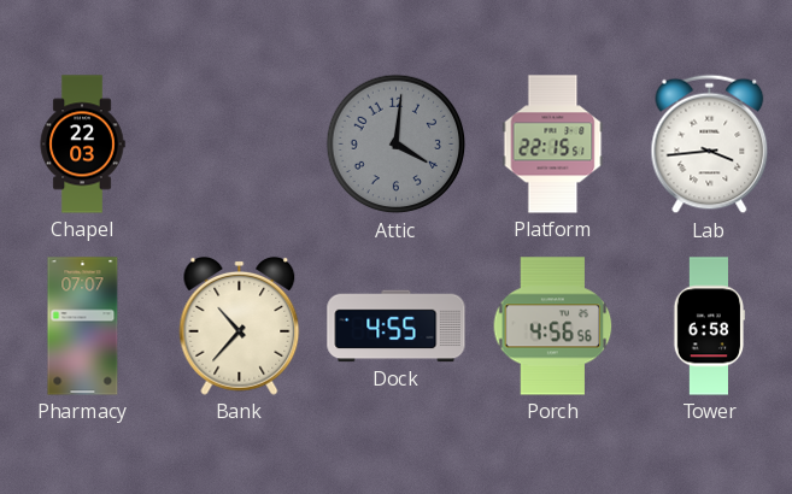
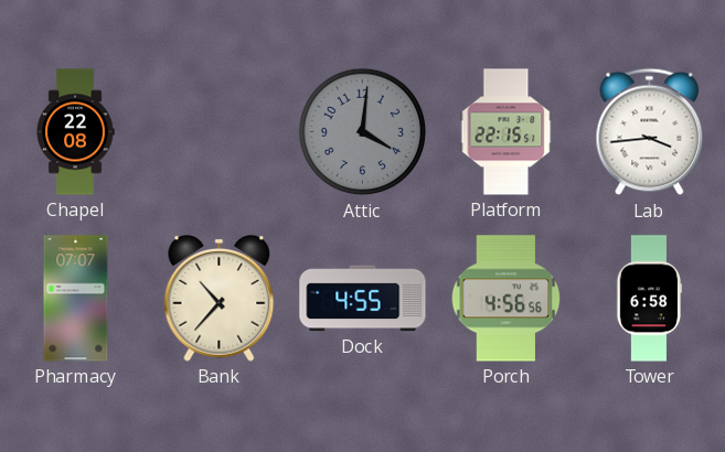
Chapel: 22:03 -> 22:08
